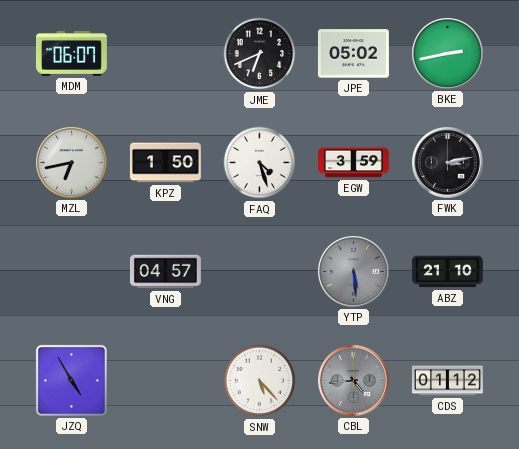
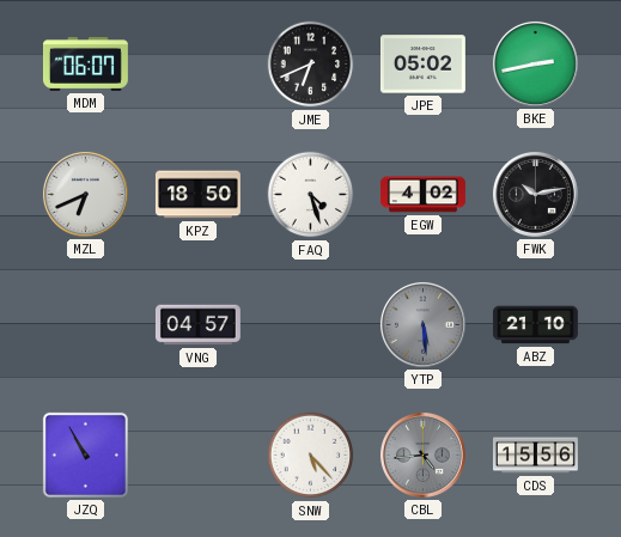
MZL: 6:43 -> 6:41
KPZ: 1:50 -> 18:50
EGW: 3:59 -> 4:02
FWK: 3:13 -> 10:13
JZQ: 4:55 -> 10:55
CDS: 01:12 -> 15:56
